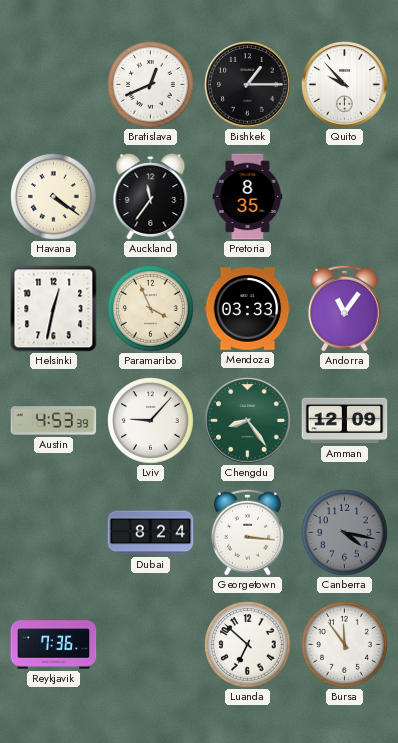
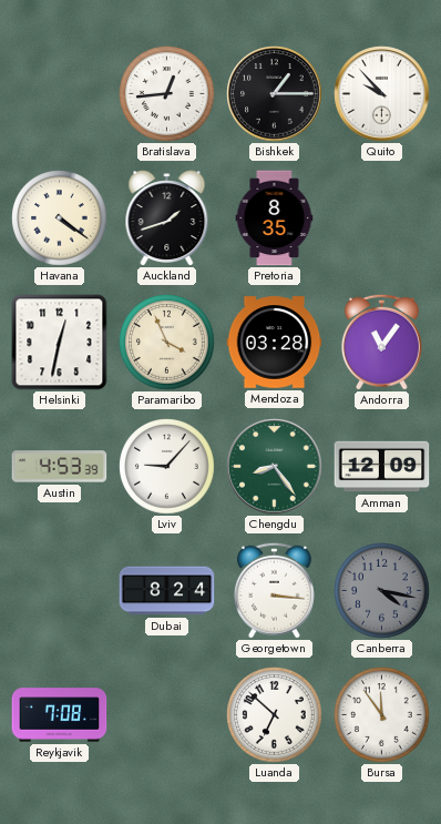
Bratislava: 12:41 -> 12:44
Auckland: 11:36 -> 1:42
Mendoza: 03:33 -> 03:28
Reykjavik: 7:36 -> 7:08
